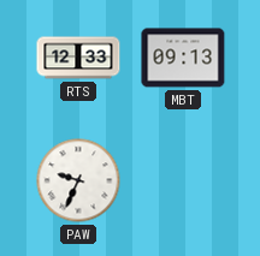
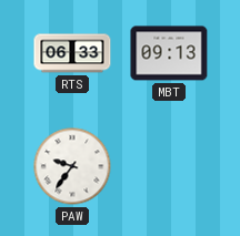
RTS: 12:33 -> 06:33
PAW: 9:34 -> 9:36
